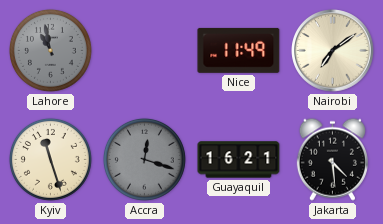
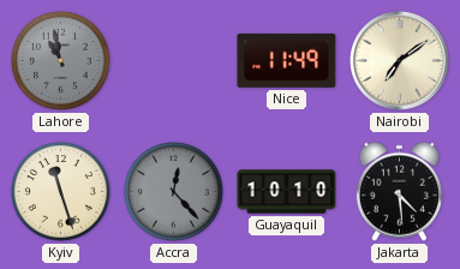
Accra: 12:18 -> 12:23
Guayaquil: 16:21 -> 10:10
